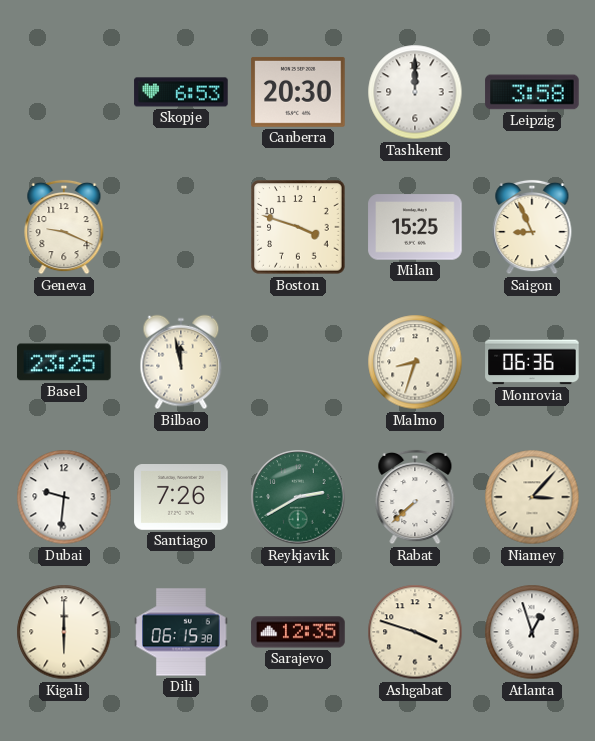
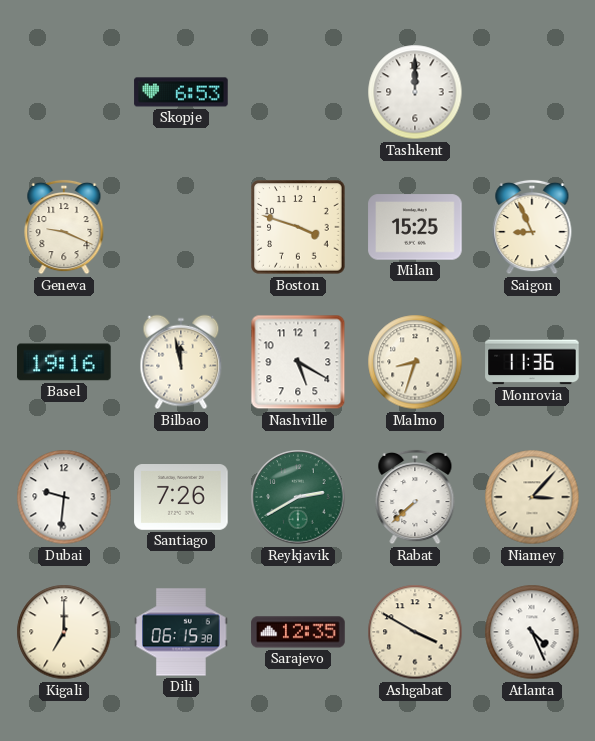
Canberra: 20:30 -> none
Leipzig: 3:58 -> none
Basel: 23:25 -> 19:16
Nashville: none -> 5:20
Monrovia: 06:36 -> 11:36
Kigali: 6:00 -> 7:00
Ashgabat: 3:48 -> 3:50
Atlanta: 12:57 -> 4:26
